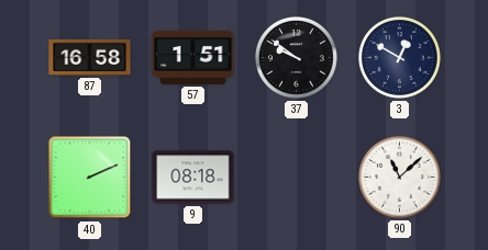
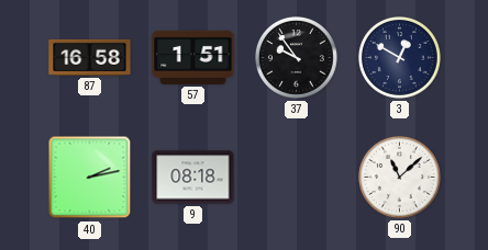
37: 9:51 -> 9:54
40: 2:11 -> 2:13
